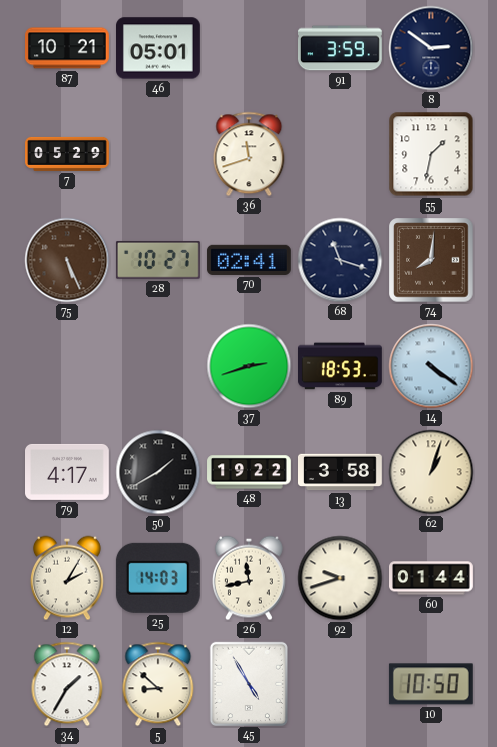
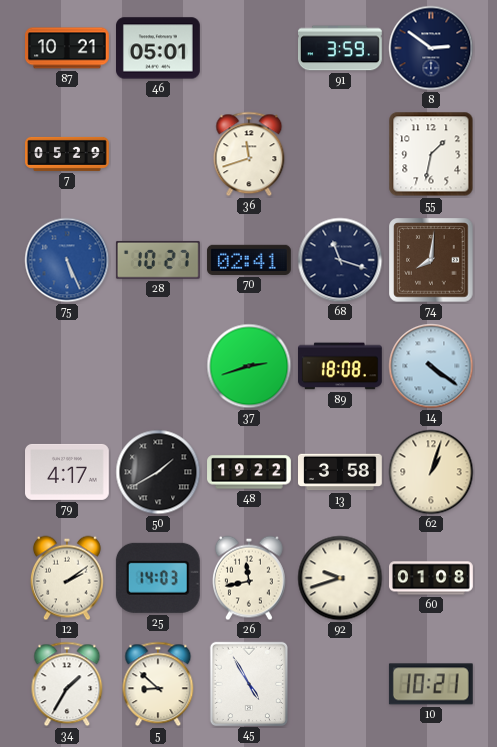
75 dial: brown -> blue
89: 18:53 -> 18:08
12: 2:05 -> 2:09
60: 01:44 -> 01:08
10: 10:50 -> 10:21
